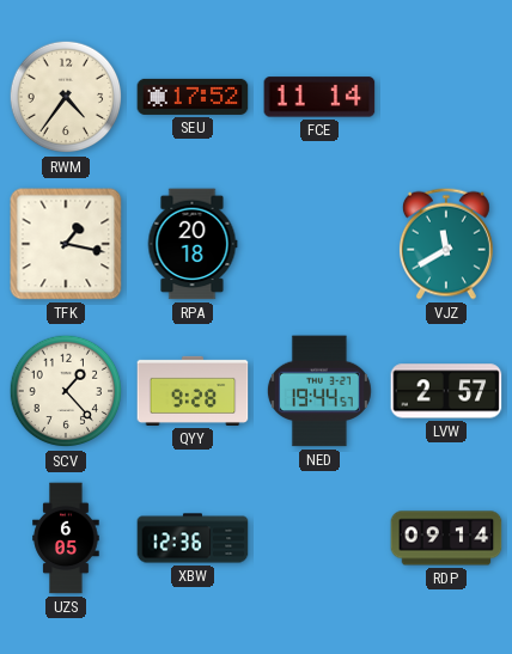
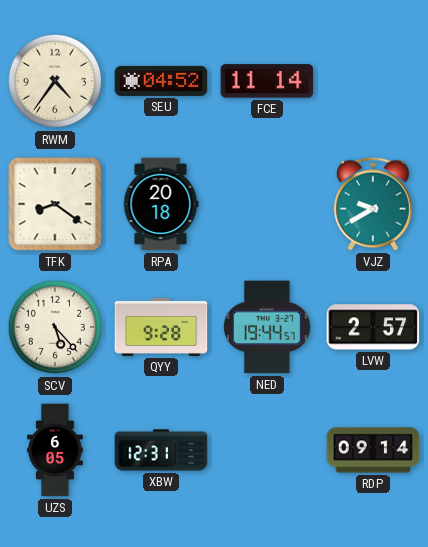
SEU: 17:52 -> 04:52
TFK: 1:17 -> 8:21
VJZ: 11:40 -> 9:40
SCV: 1:23 -> 5:23
XBW: 12:36 -> 12:31
